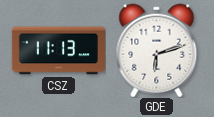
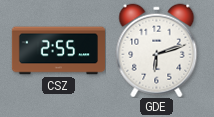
CSZ: 11:13 -> 2:55
